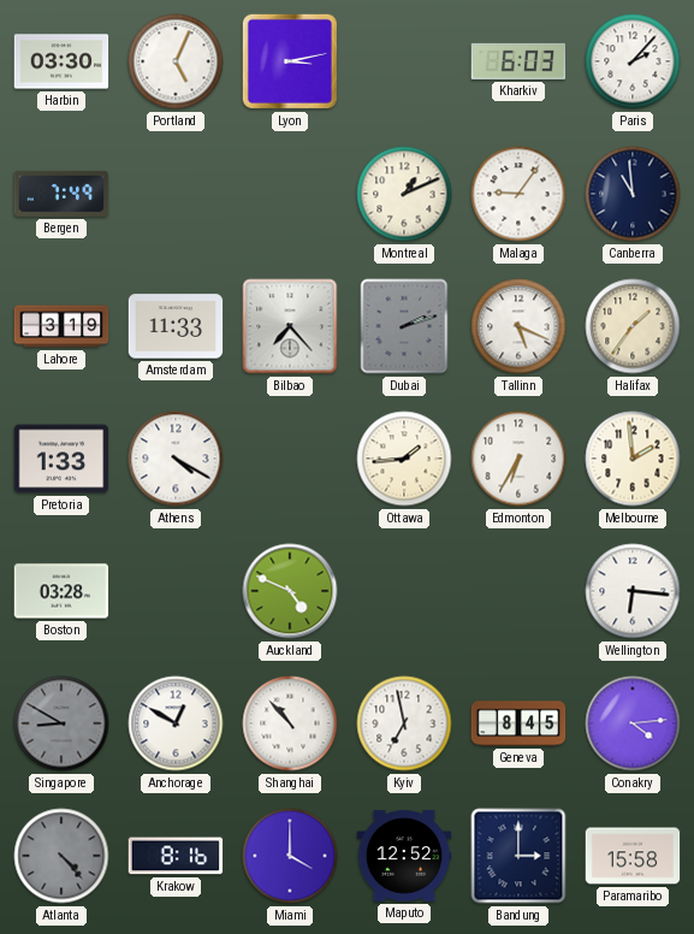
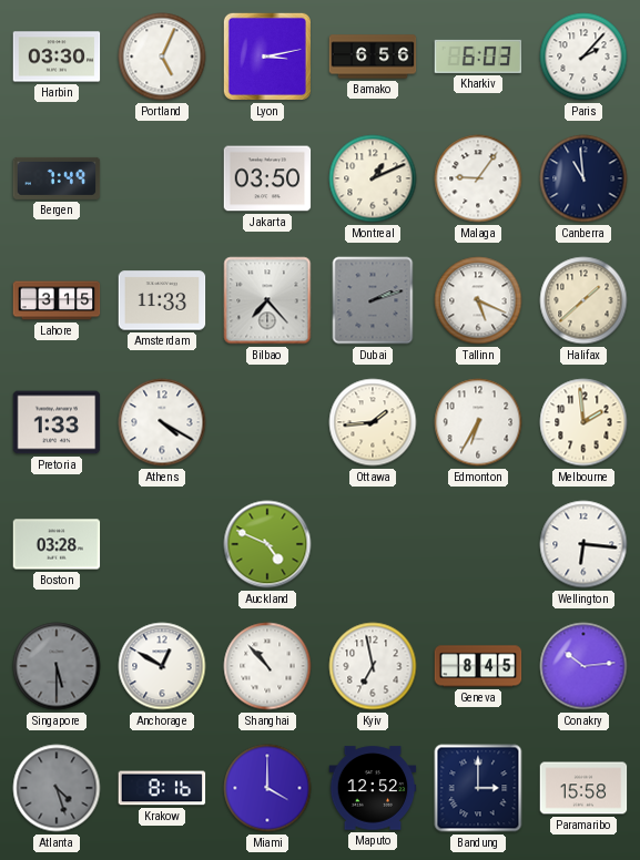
Bamako: none -> 6:56
Jakarta: none -> 03:50
Lahore: 3:19 -> 3:15
Halifax: 1:36 -> 1:38
Singapore: 8:50 -> 5:30
Conakry: 4:14 -> 10:14
Atlanta: 4:23 -> 4:27
